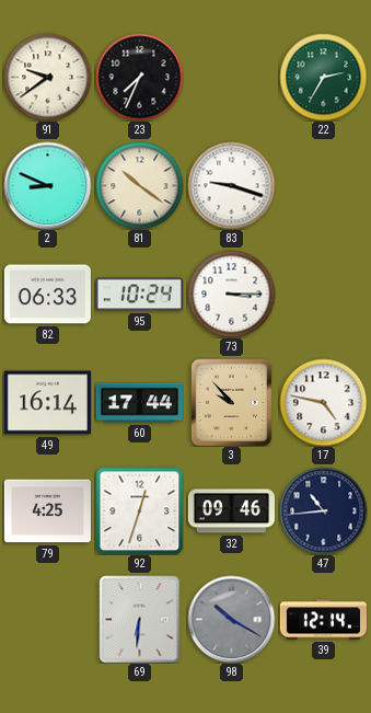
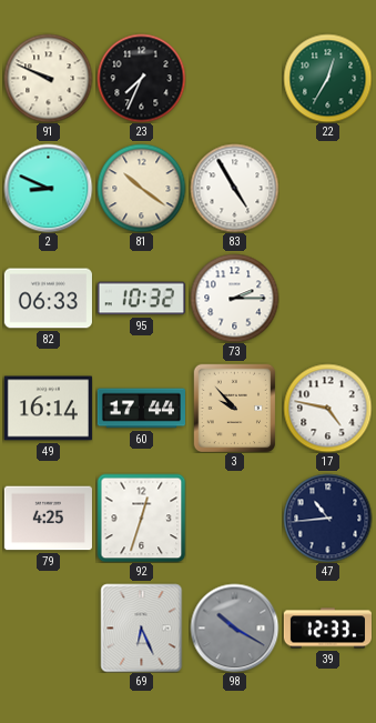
91: 9:39 -> 9:49
22: 2:35 -> 12:35
83: 9:18 -> 4:55
95: 10:24 -> 10:32
73: 3:15 -> 2:15
32: 09:46 -> none
69: 6:31 -> 6:26
39: 12:14 -> 12:33
